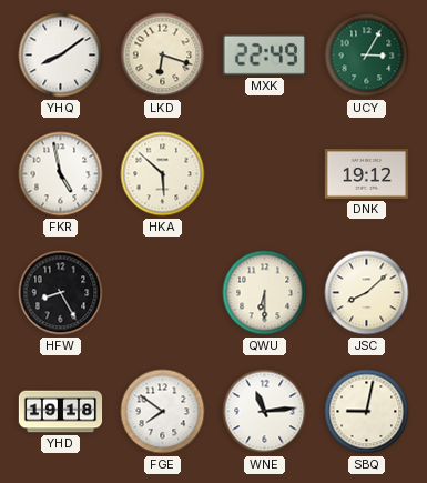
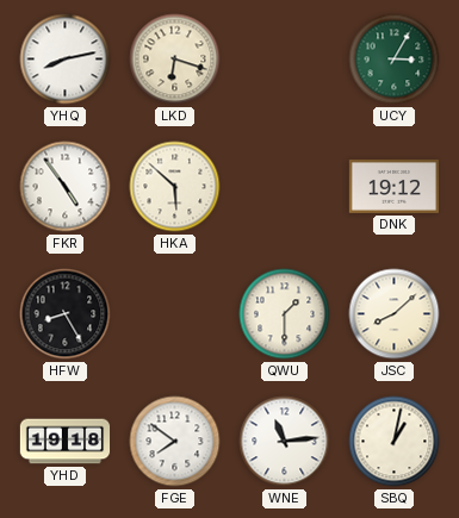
YHQ: 8:09 -> 8:13
MXK: 22:49 -> none
FKR: 4:58 -> 4:54
QWU: 6:30 -> 1:30
SBQ: 9:02 -> 1:02
